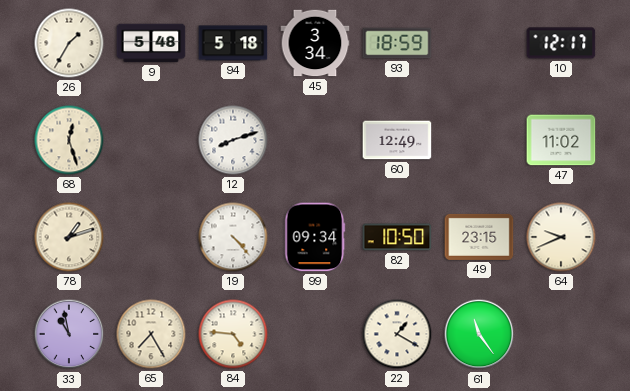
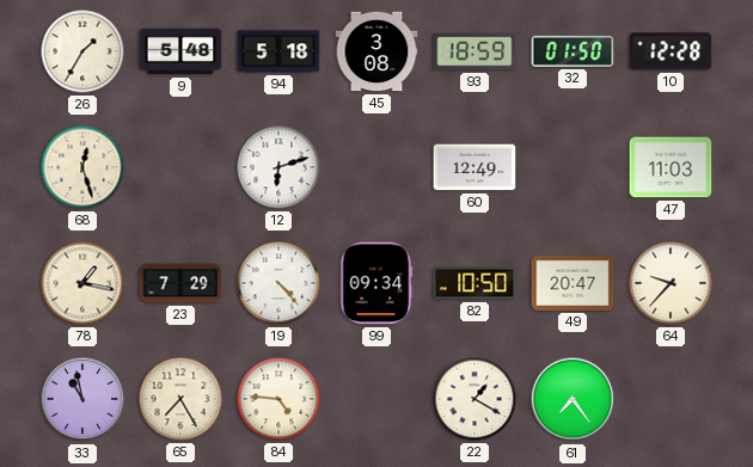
45: 3:34 -> 3:08
32: none -> 01:50
10: 12:17 -> 12:28
12: 8:12 -> 6:12
47: 11:02 -> 11:03
78: 1:12 -> 1:17
23: none -> 7:29
49: 23:15 -> 20:47
64: 9:41 -> 9:37
61: 11:24 -> 7:24
